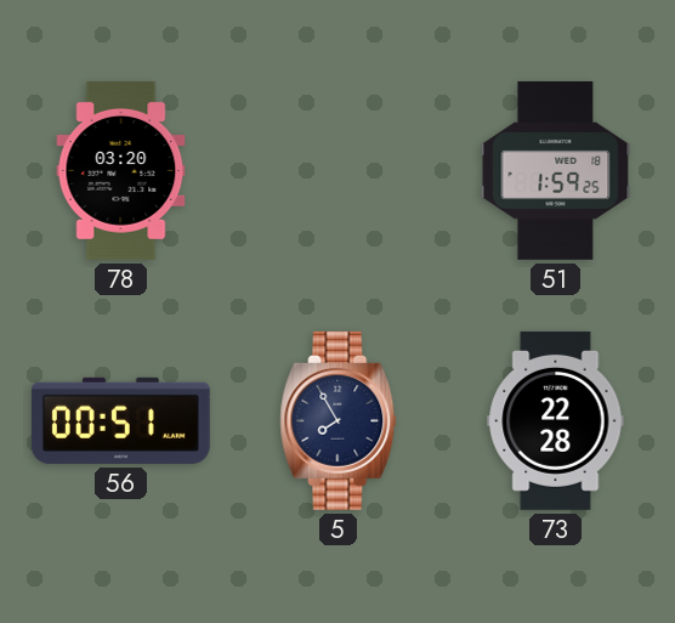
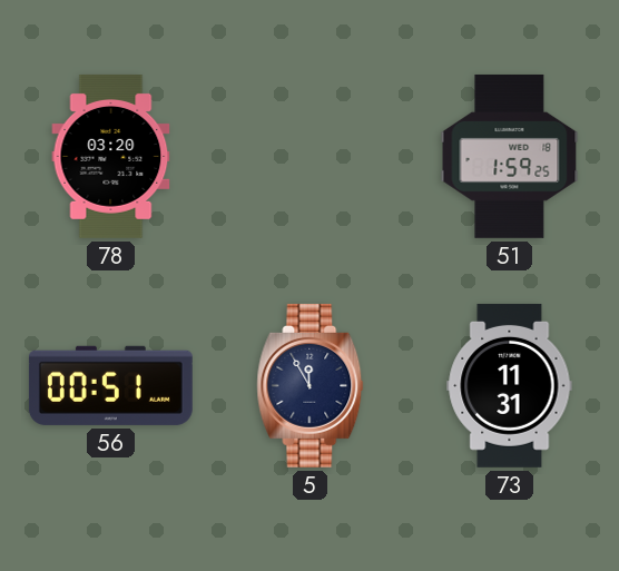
5: 7:55 -> 11:55
73: 22:28 -> 11:31
